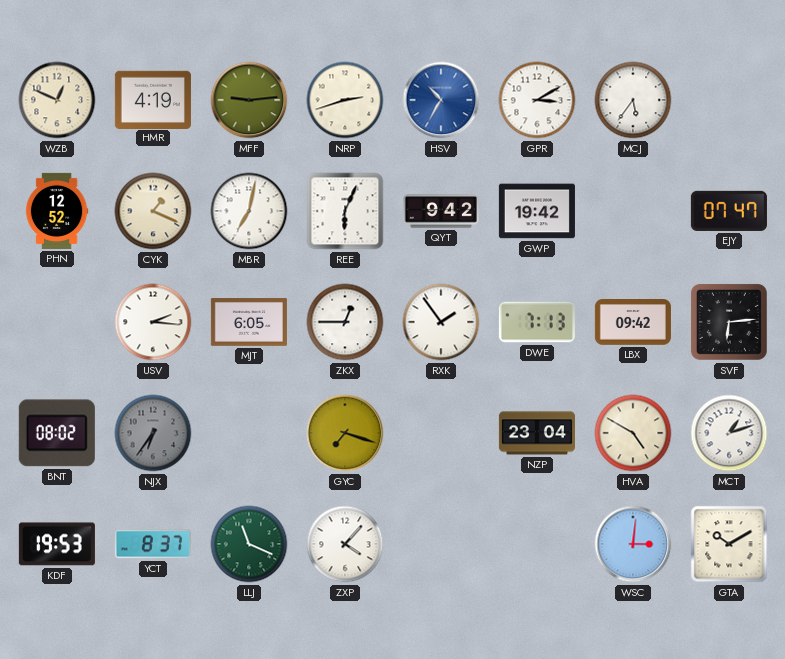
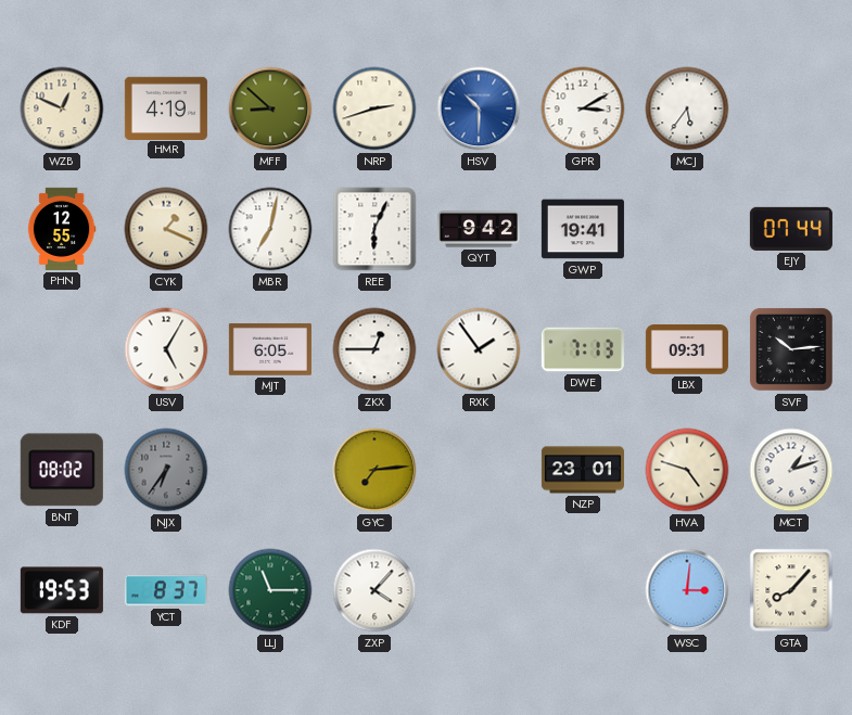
MFF: 9:14 -> 8:52
HSV: 10:35 -> 10:30
PHN: 12:52 -> 12:55
GWP: 19:42 -> 19:41
EJY: 07:47 -> 07:44
USV: 2:16 -> 5:05
LBX: 09:42 -> 09:31
SVF: 6:14 -> 10:14
GYC: 7:18 -> 7:14
NZP: 23:04 -> 23:01
HVA: 4:50 -> 4:48
LLJ: 11:19 -> 11:15
GTA: 10:10 -> 8:07
